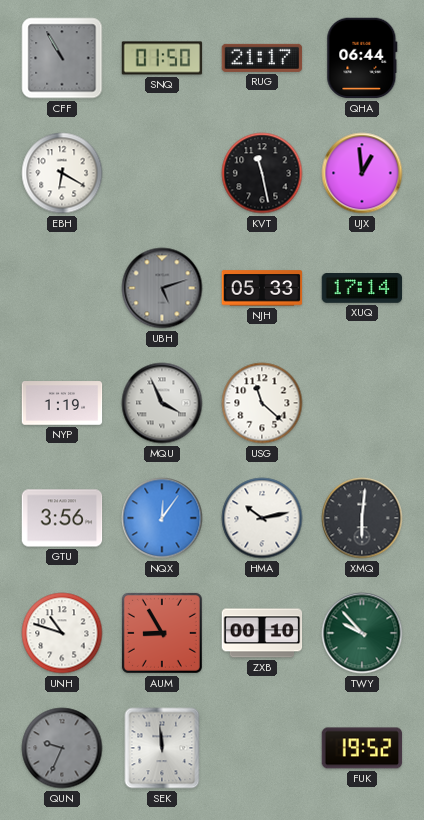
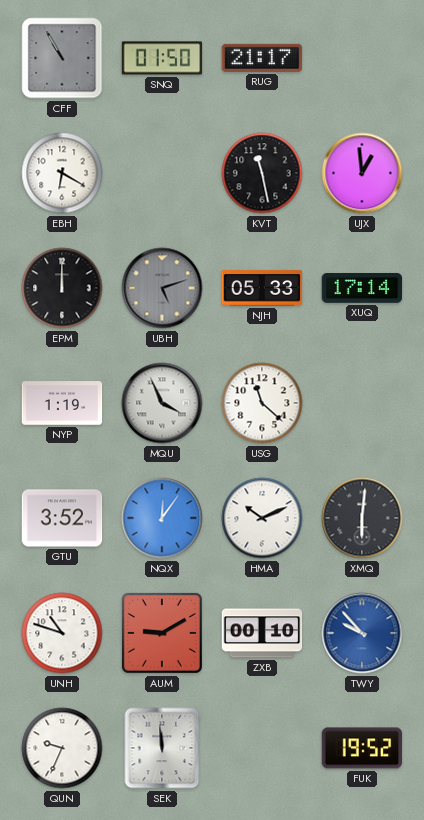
QHA: 06:44 -> none
EPM: none -> 12:00
GTU: 3:56 -> 3:52
HMA: 10:13 -> 10:11
AUM: 8:55 -> 9:10
TWY dial: green -> blue
QUN dial: grey -> white
